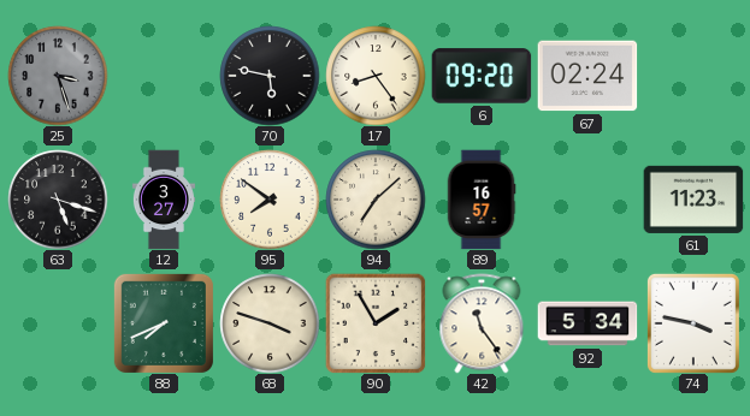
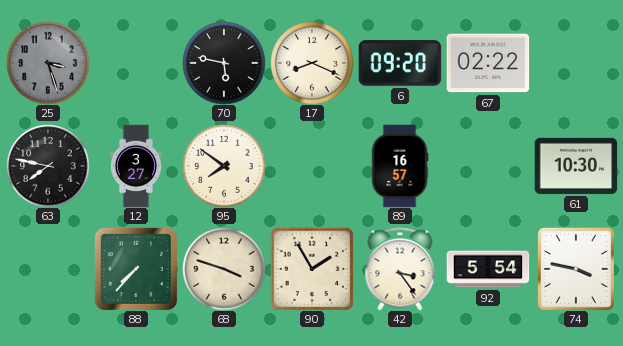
17: 8:24 -> 8:19
67: 02:24 -> 02:22
63: 5:18 -> 7:47
94: 7:08 -> none
61: 11:23 -> 10:30
88: 7:41 -> 7:37
42: 11:24 -> 3:24
92: 5:34 -> 5:54
